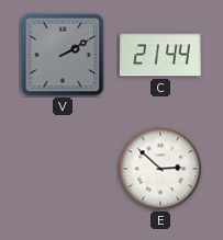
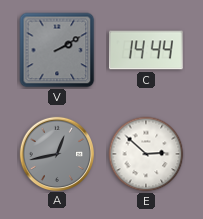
C: 21:44 -> 14:44
A: none -> 12:43
